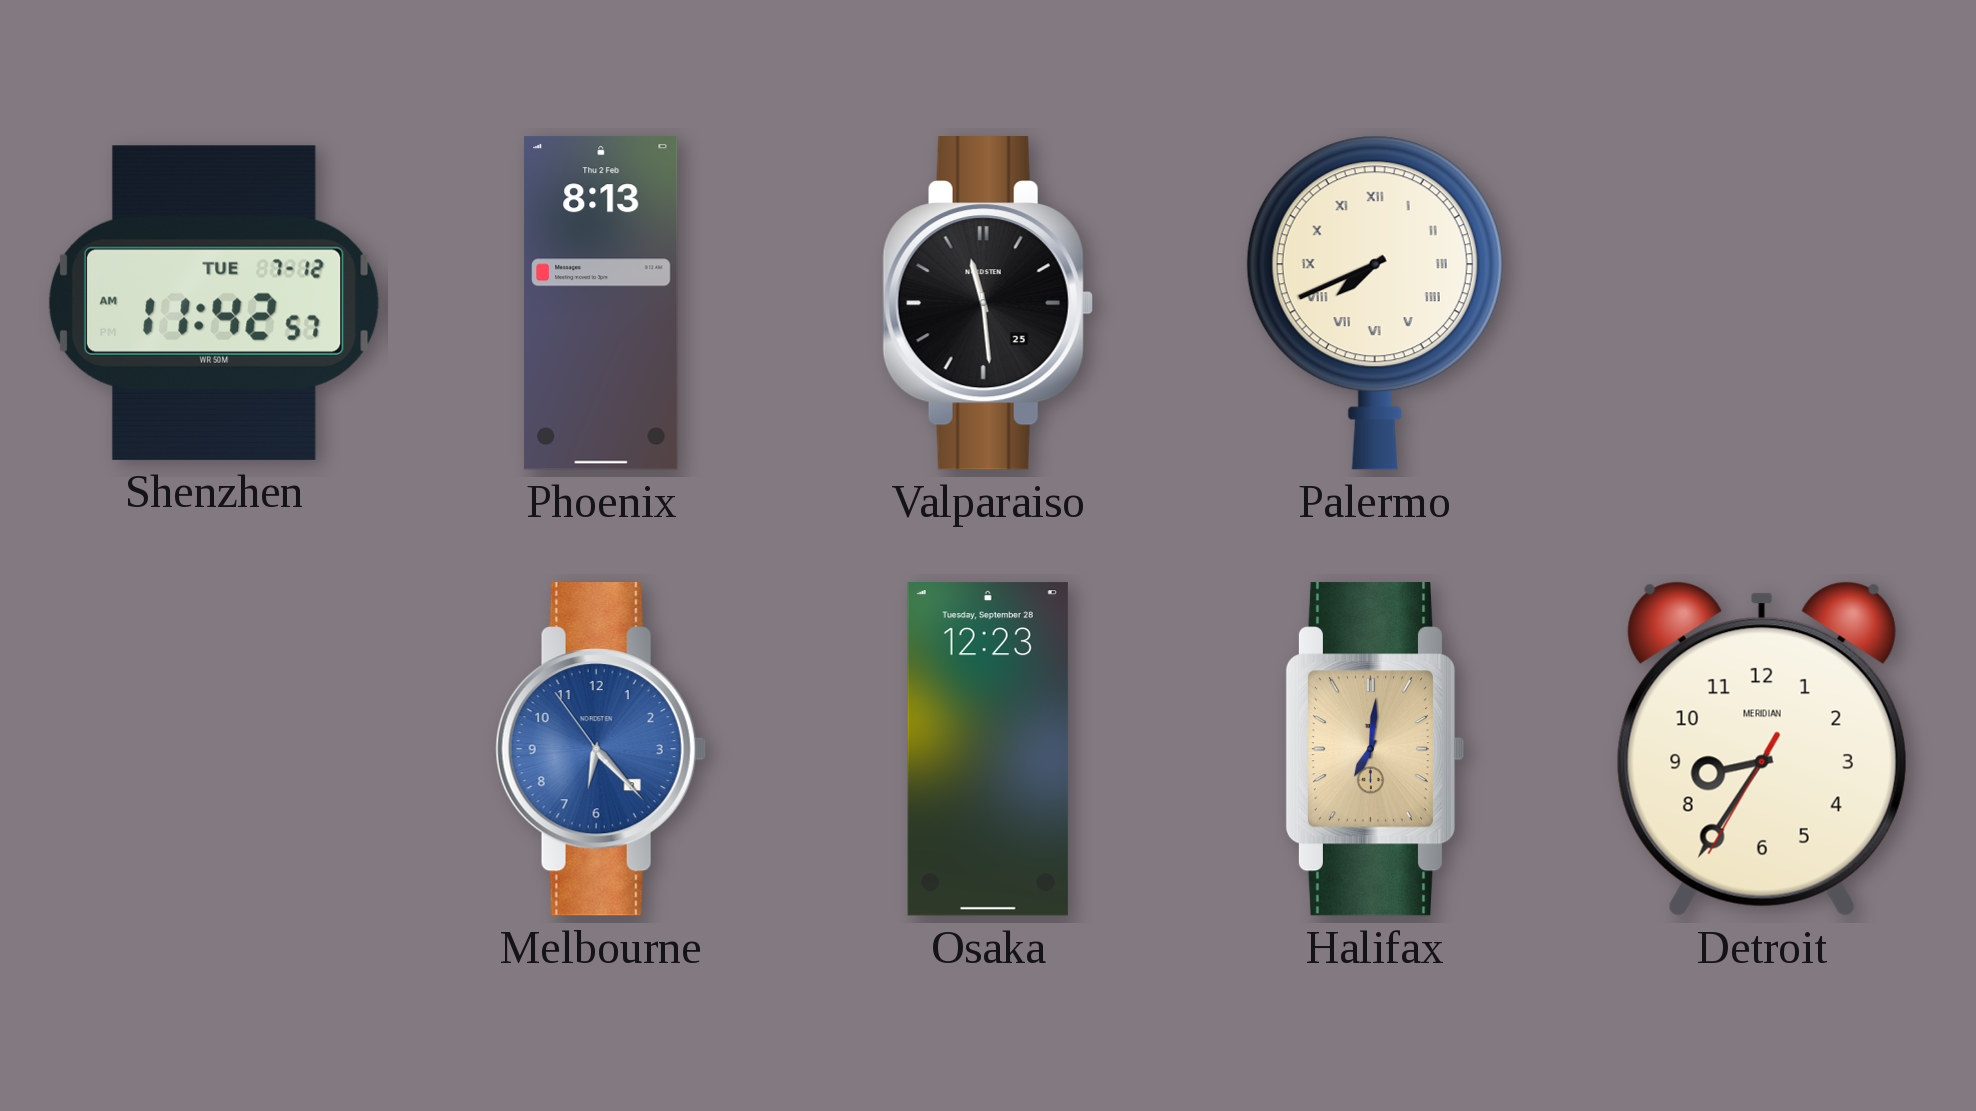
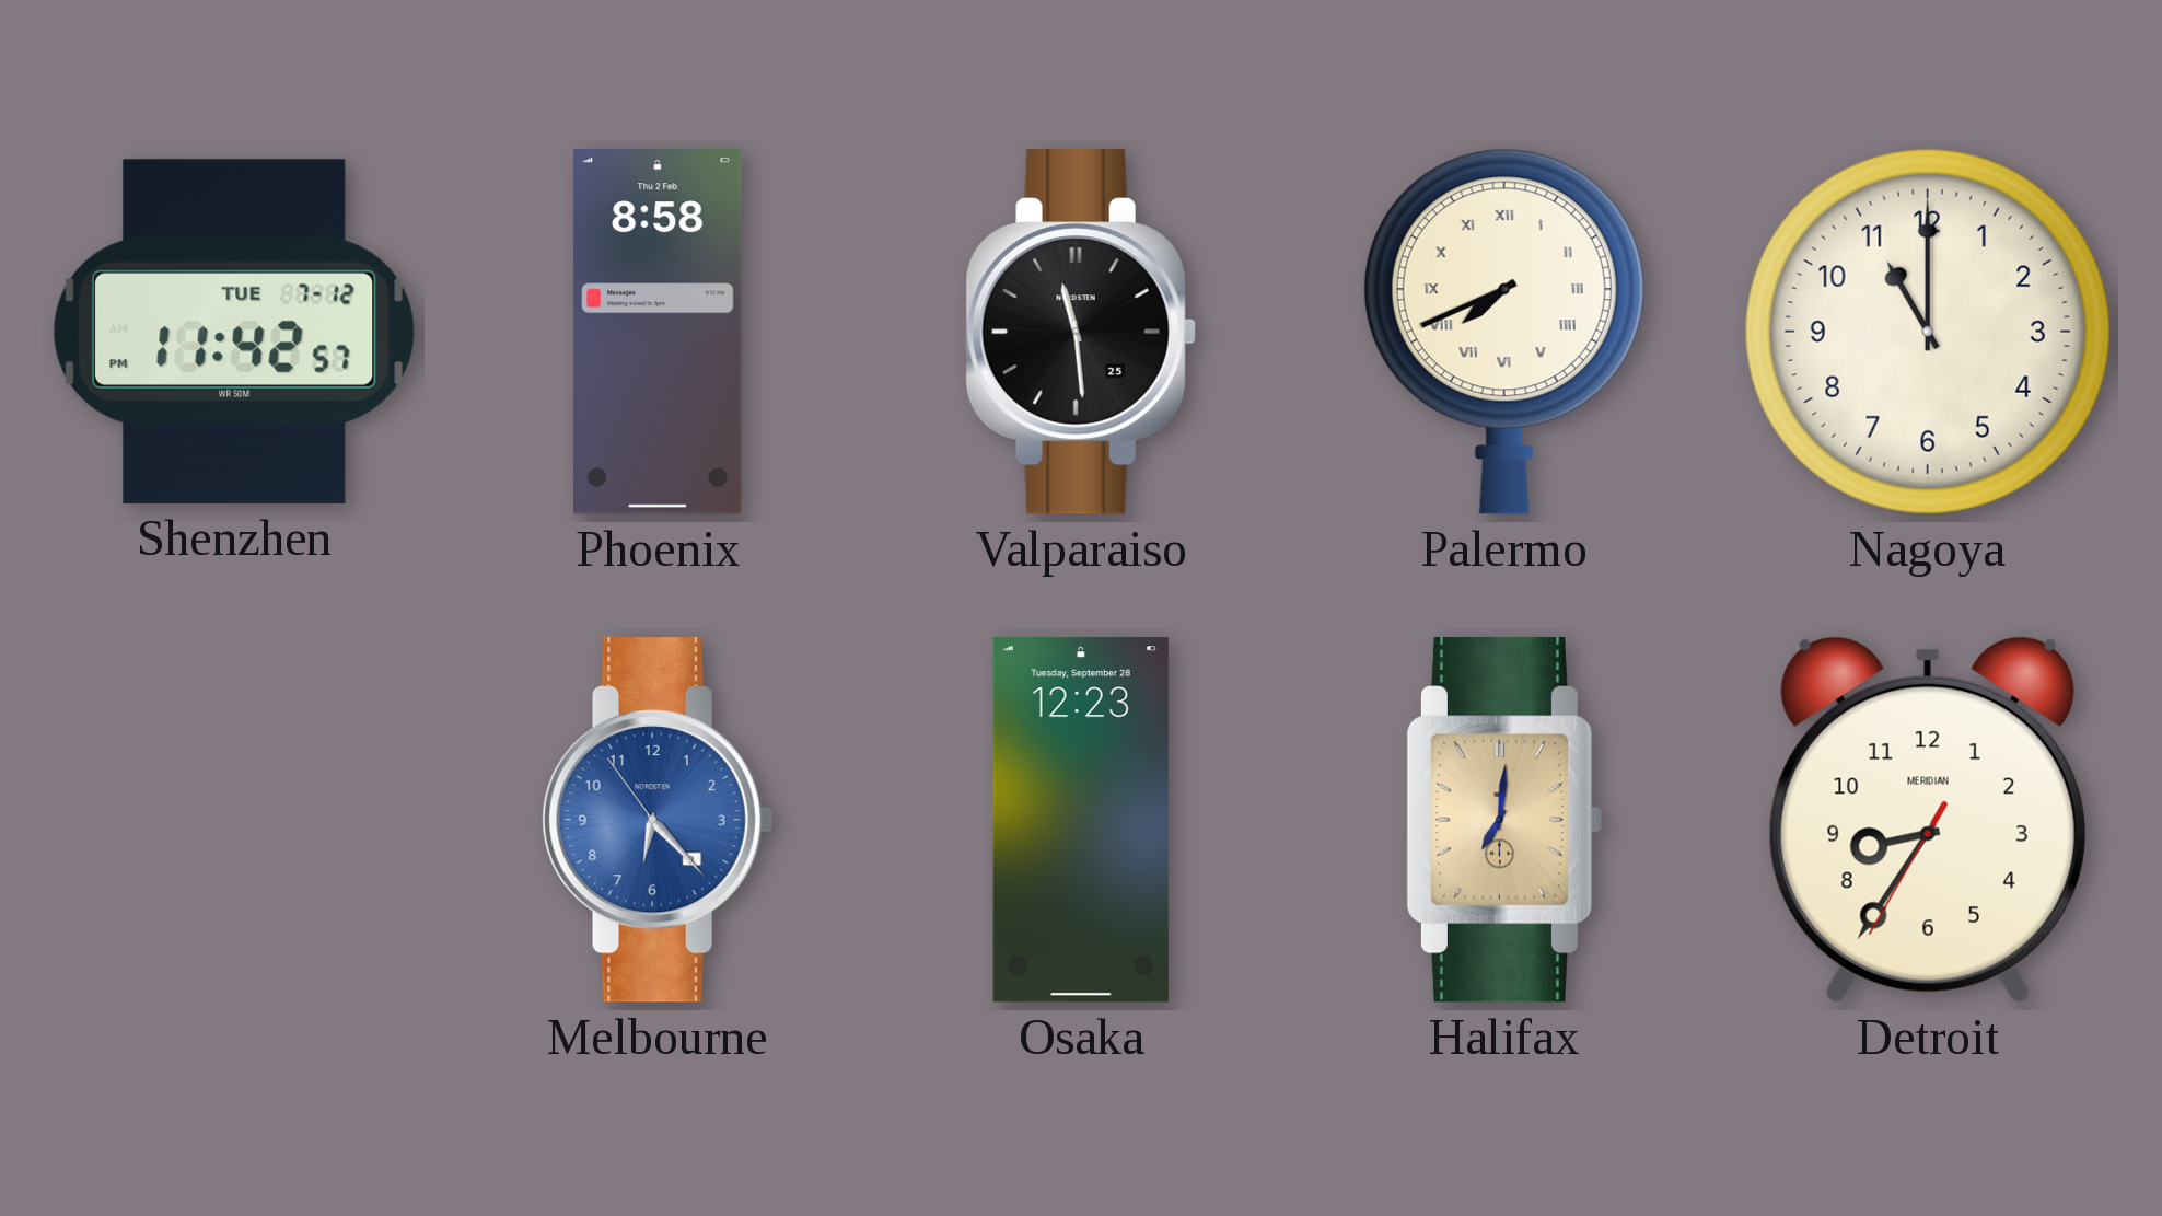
Shenzhen: 11:42:57 AM -> 11:42:57 PM
Phoenix: 8:13 -> 8:58
Nagoya: none -> 11:00
